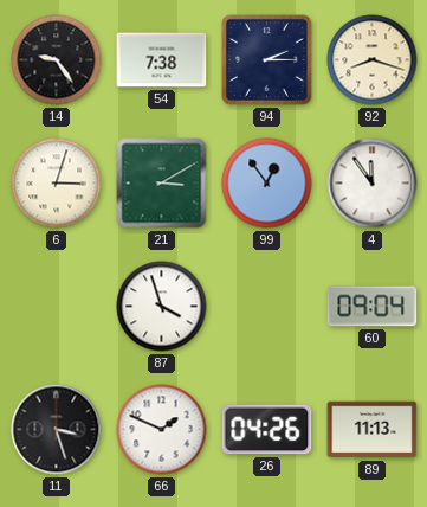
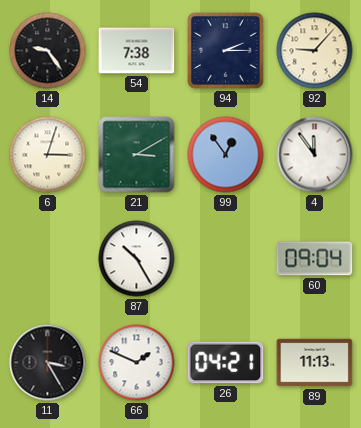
92: 8:18 -> 9:07
87: 3:57 -> 10:25
11: 3:27 -> 3:25
26: 04:26 -> 04:21
